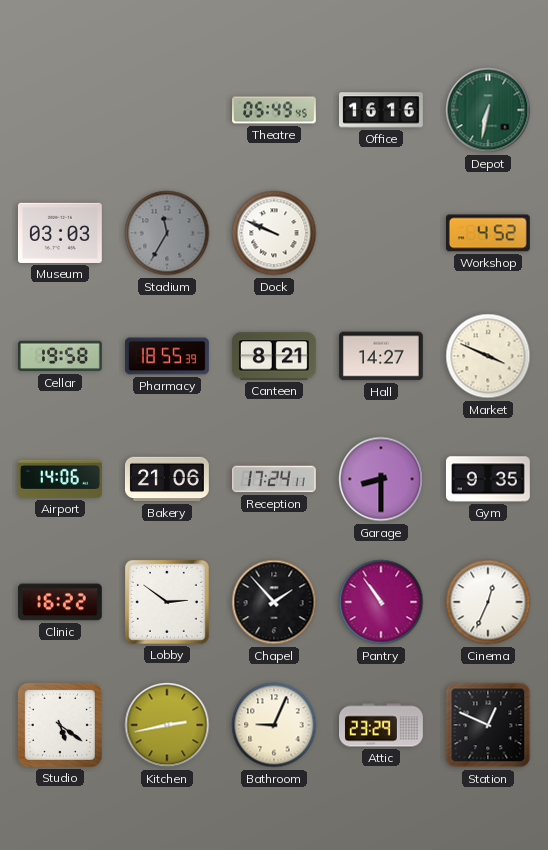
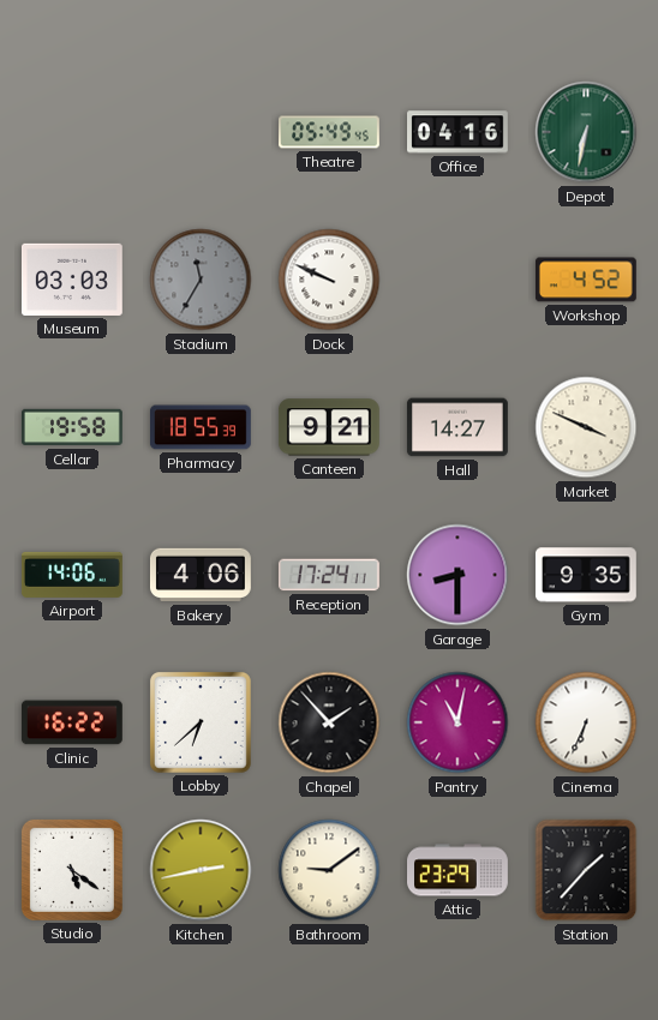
Office: 16:16 -> 04:16
Canteen: 8:21 -> 9:21
Bakery: 21:06 -> 4:06
Lobby: 2:51 -> 6:38
Pantry: 10:54 -> 11:02
Cinema: 12:34 -> 6:34
Bathroom: 9:04 -> 9:09
Station: 12:49 -> 1:37
